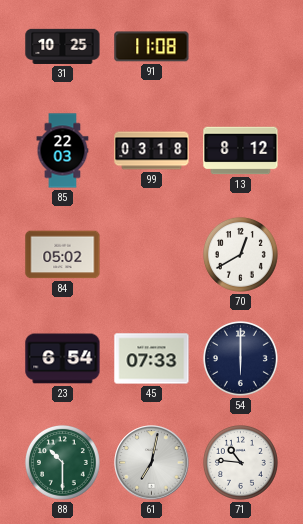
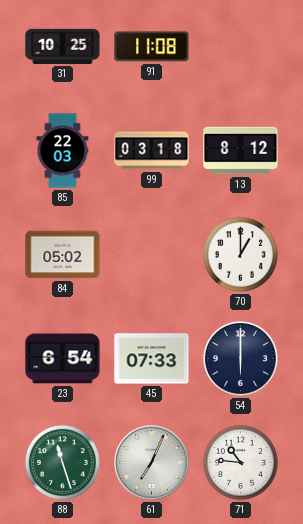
70: 12:40 -> 1:00
88: 10:30 -> 11:27
61: 7:02 -> 7:04
